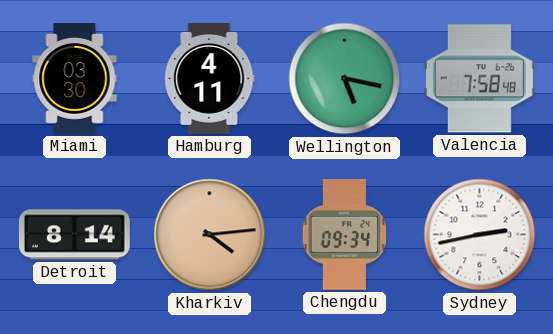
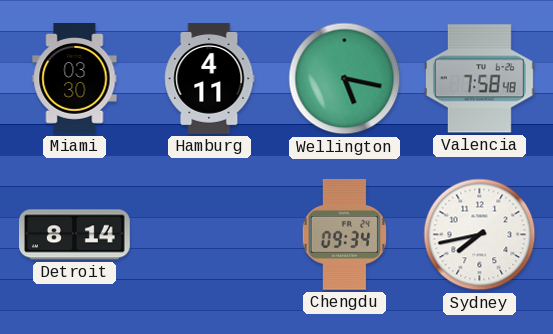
Kharkiv: 4:14 -> none
Sydney: 2:43 -> 7:43
